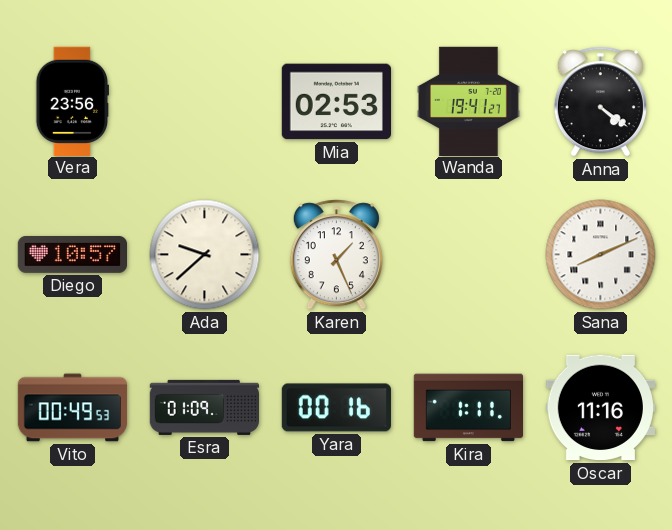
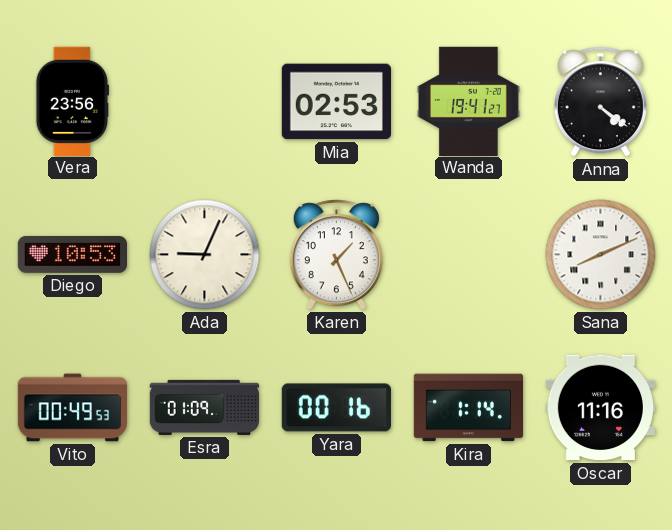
Diego: 10:57 -> 10:53
Ada: 9:38 -> 9:04
Kira: 1:11 -> 1:14
